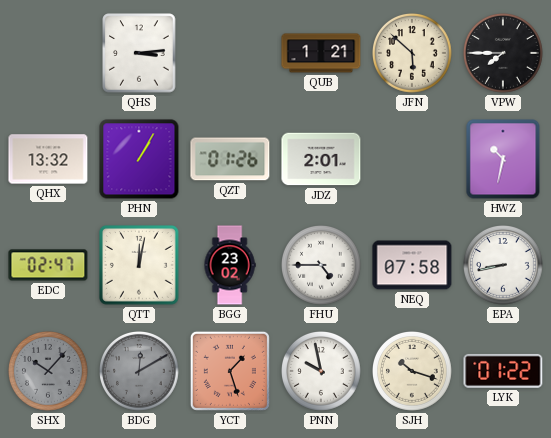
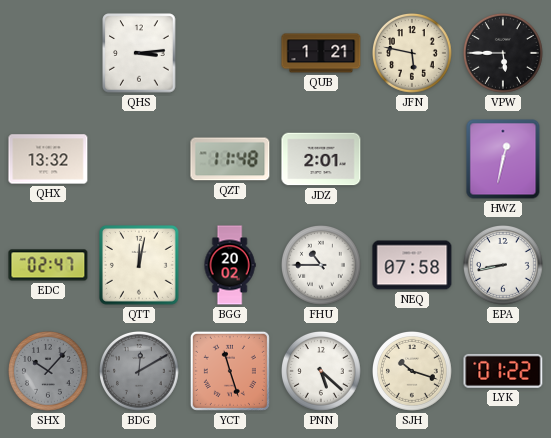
JFN: 5:52 -> 5:47
VPW: 7:45 -> 5:45
PHN: 1:05 -> none
QZT: 01:26 -> 11:48
HWZ: 10:32 -> 12:32
BGG: 23:02 -> 20:02
FHU: 4:45 -> 10:45
YCT: 1:27 -> 11:27
PNN: 9:58 -> 5:22
